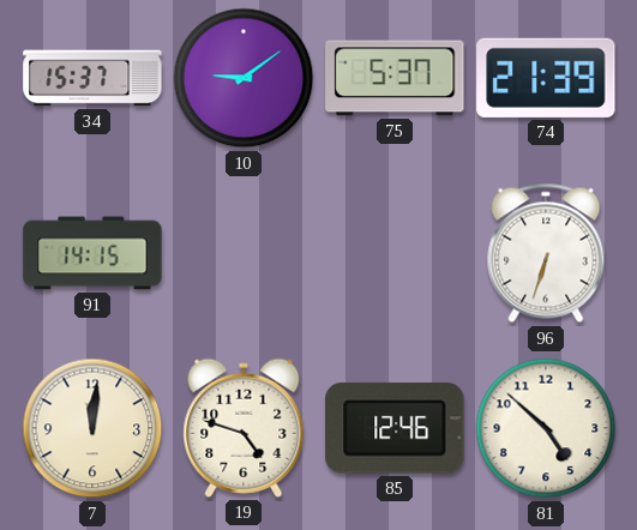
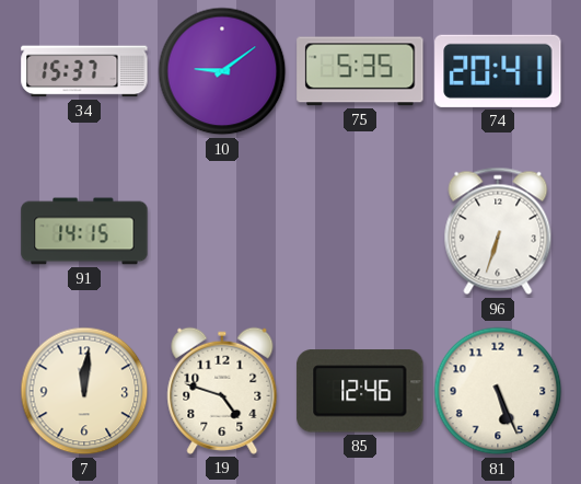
75: 5:37 -> 5:35
74: 21:39 -> 20:41
81: 4:52 -> 5:26
